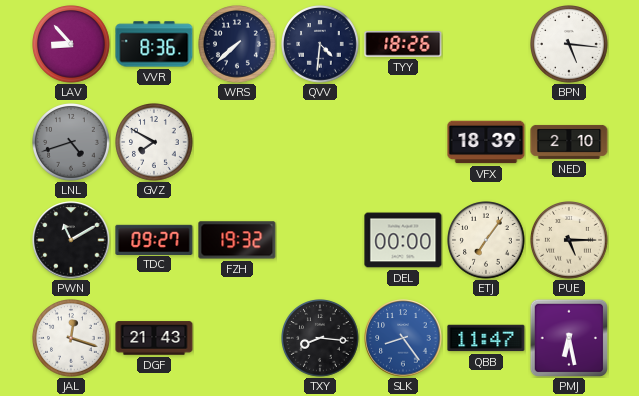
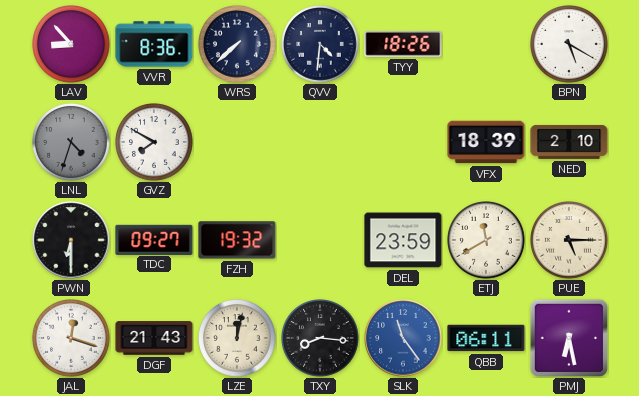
BPN: 5:16 -> 5:20
LNL: 4:42 -> 4:33
PWN: 11:10 -> 6:30
DEL: 00:00 -> 23:59
ETJ: 7:06 -> 11:40
LZE: none -> 12:02
SLK: 8:24 -> 11:24
QBB: 11:47 -> 06:11
